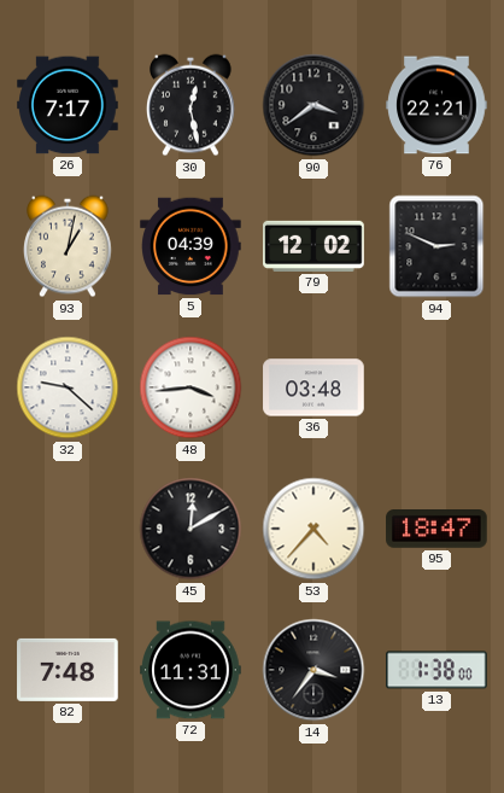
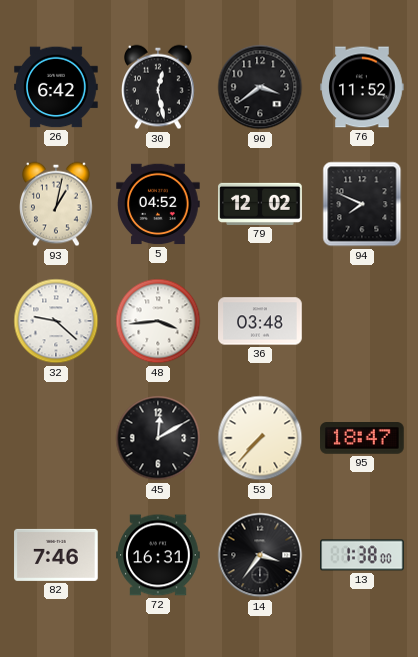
26: 7:17 -> 6:42
76: 22:21 -> 11:52
5: 04:39 -> 04:52
94: 2:49 -> 7:49
53: 4:37 -> 7:37
82: 7:48 -> 7:46
72: 11:31 -> 16:31
